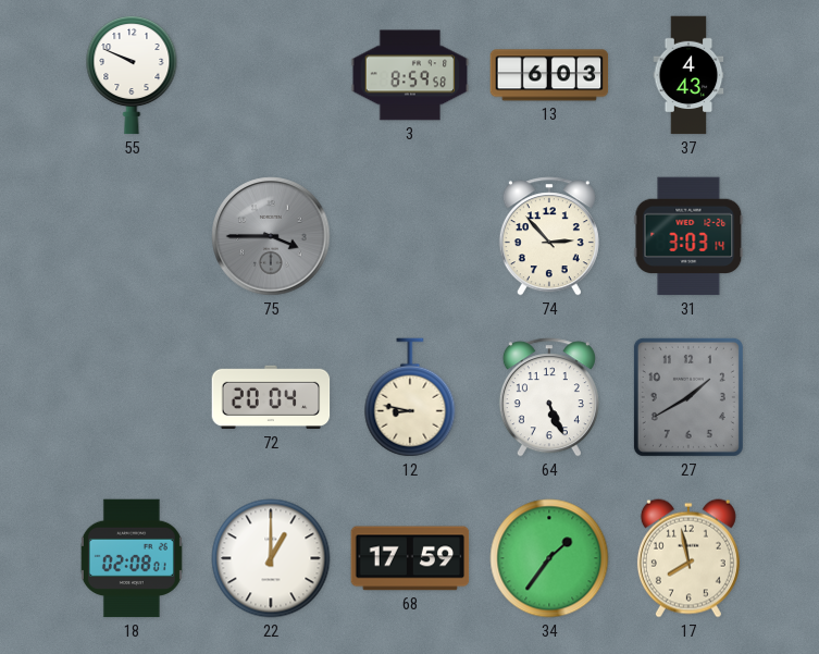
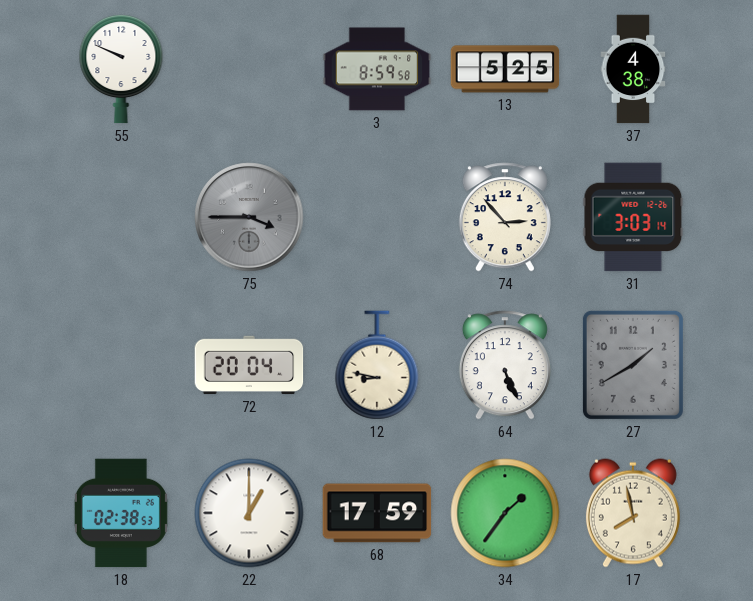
13: 6:03 -> 5:25
37: 4:43 -> 4:38
18: 02:08 -> 02:38
